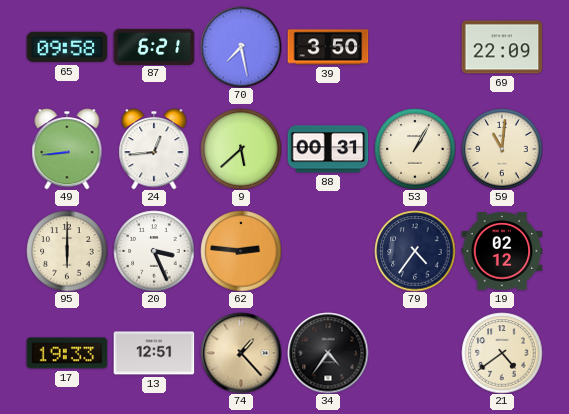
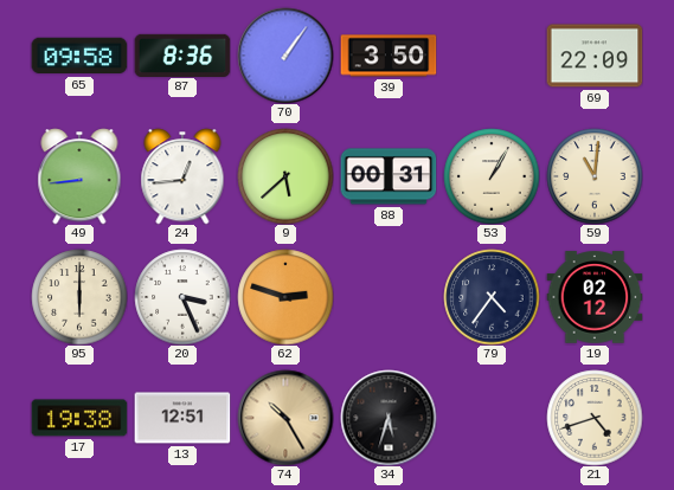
87: 6:21 -> 8:36
70: 7:28 -> 1:06
62: 2:46 -> 2:48
17: 19:33 -> 19:38
74: 1:23 -> 10:25
34: 4:36 -> 5:33
21: 4:39 -> 4:42
